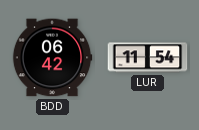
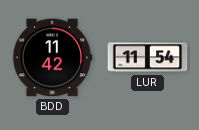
BDD: 06:42 -> 11:42
